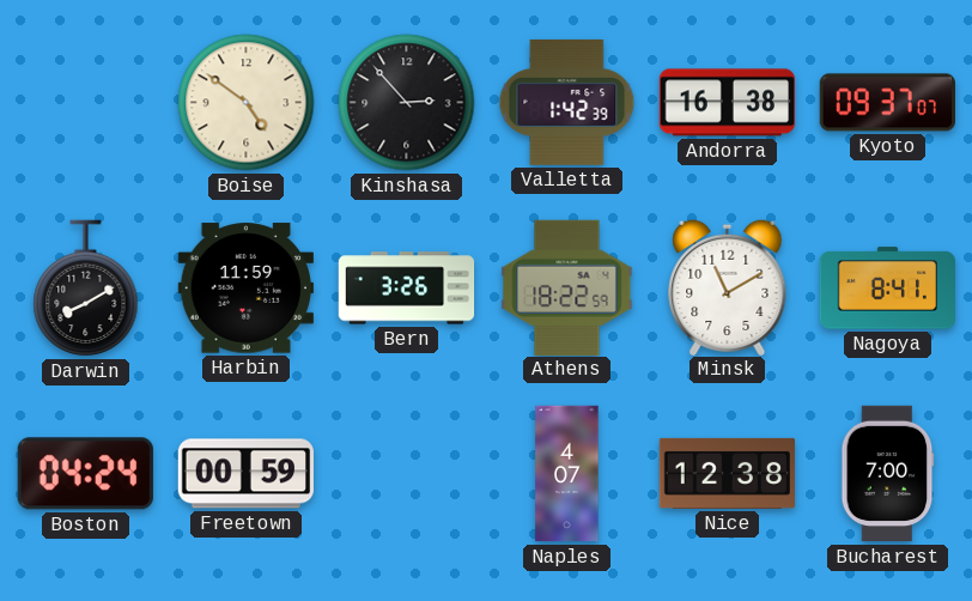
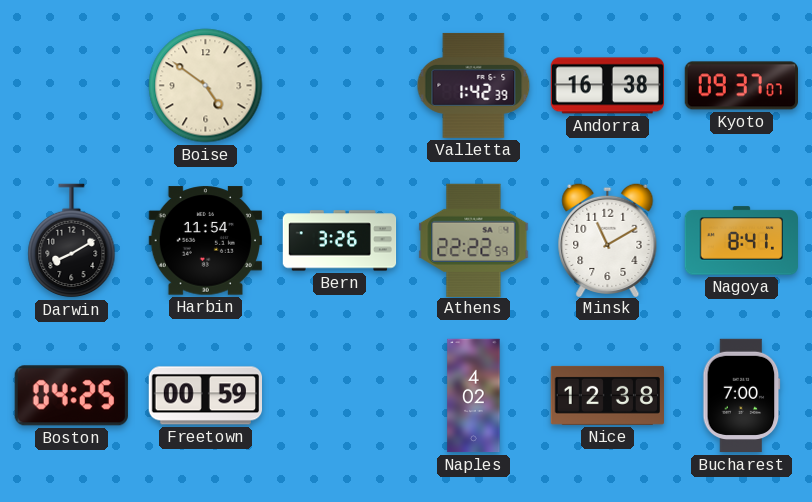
Kinshasa: 2:53 -> none
Harbin: 11:59 -> 11:54
Athens: 18:22 -> 22:22
Boston: 04:24 -> 04:25
Naples: 4:07 -> 4:02
